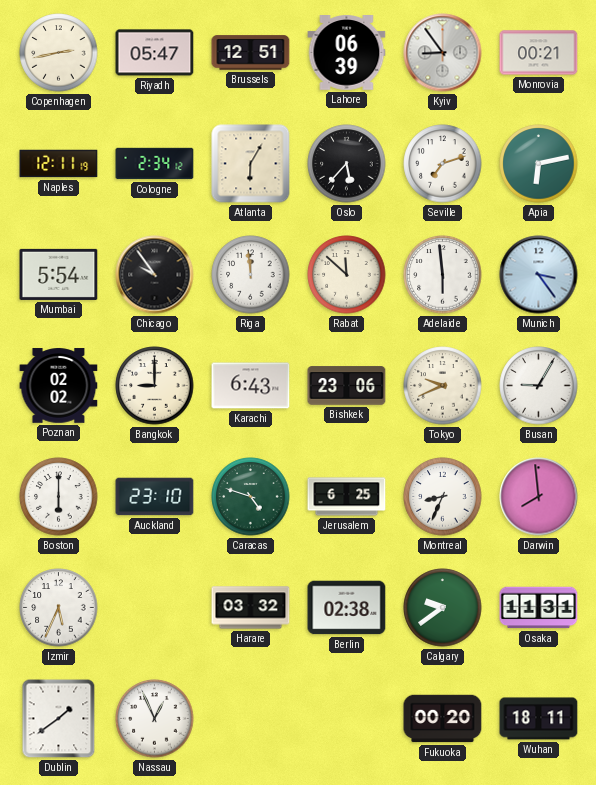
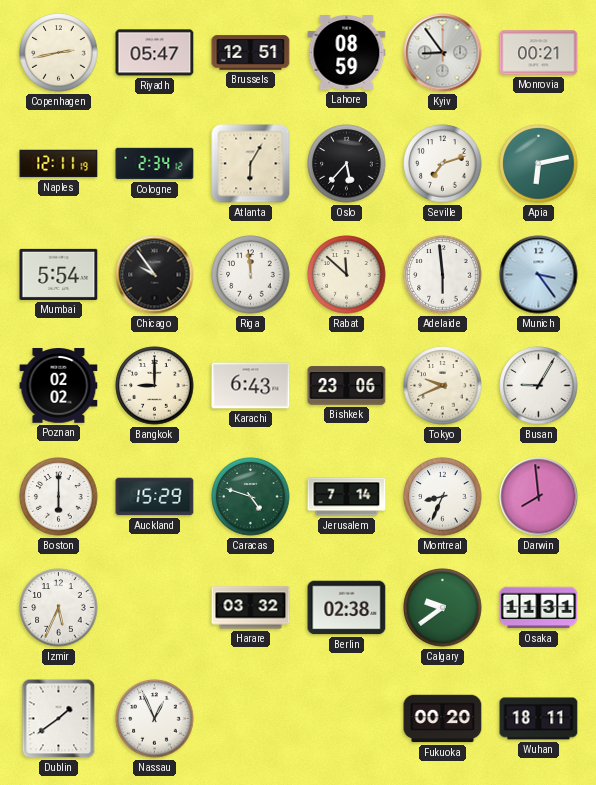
Lahore: 06:39 -> 08:59
Auckland: 23:10 -> 15:29
Jerusalem: 6:25 -> 7:14
